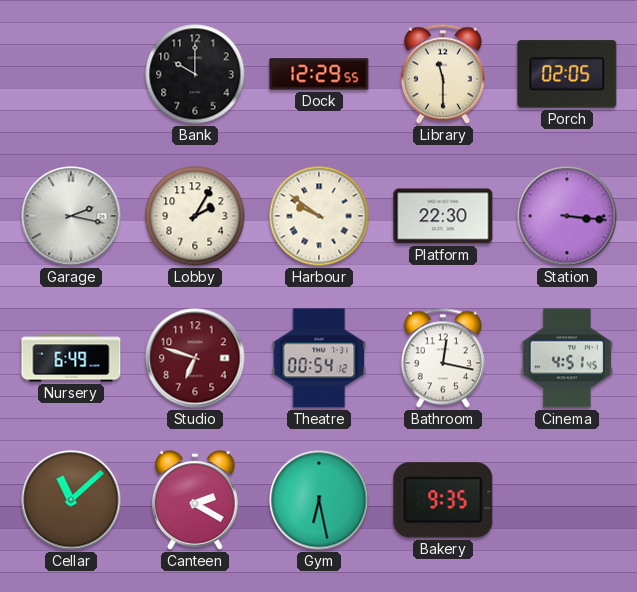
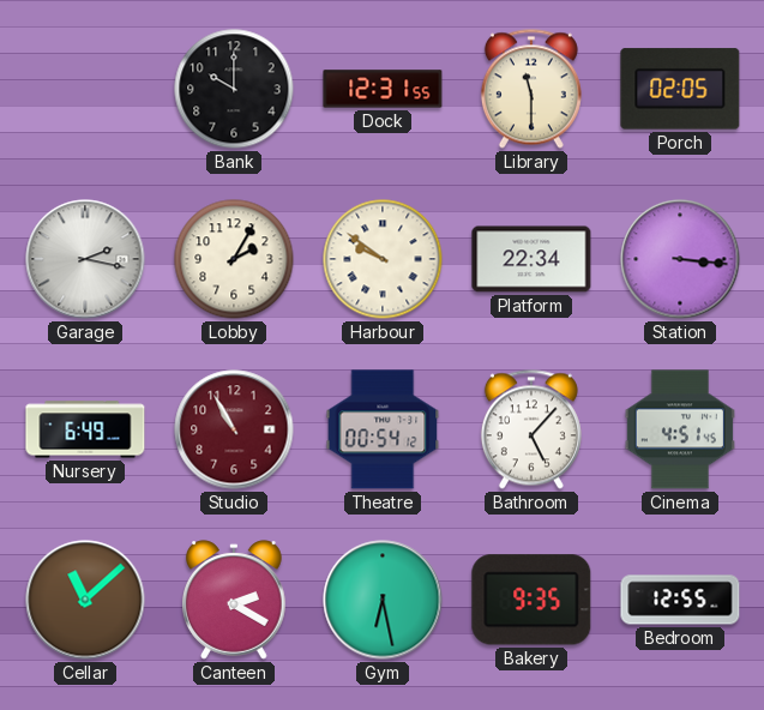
Dock: 12:29 -> 12:31
Platform: 22:30 -> 22:34
Studio: 6:48 -> 10:55
Bathroom: 12:17 -> 5:07
Bedroom: none -> 12:55
